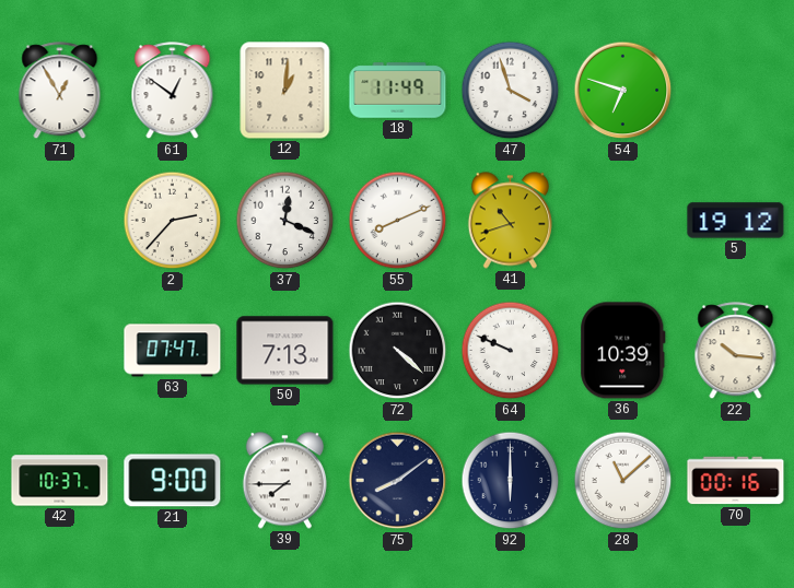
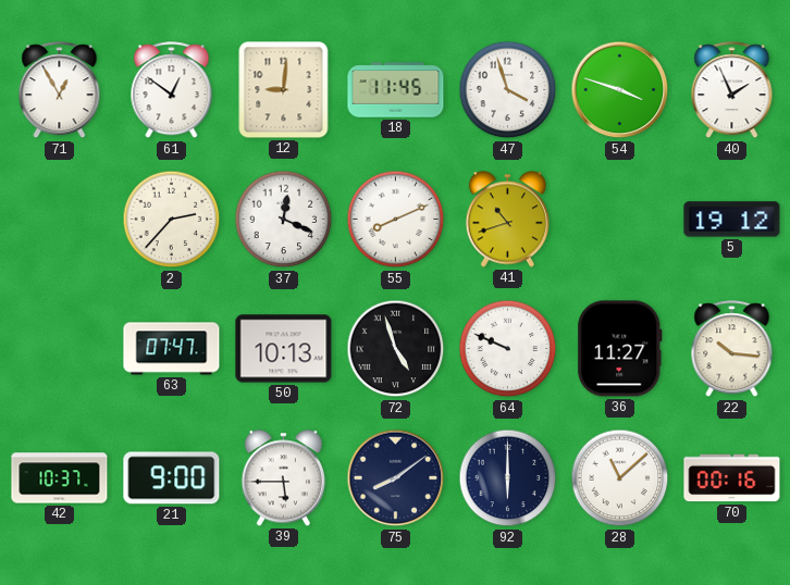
12: 1:01 -> 9:01
18: 11:49 -> 11:45
54: 6:48 -> 3:48
40: none -> 1:56
50: 7:13 -> 10:13
72: 4:22 -> 4:57
36: 10:39 -> 11:27
39: 7:45 -> 5:45
